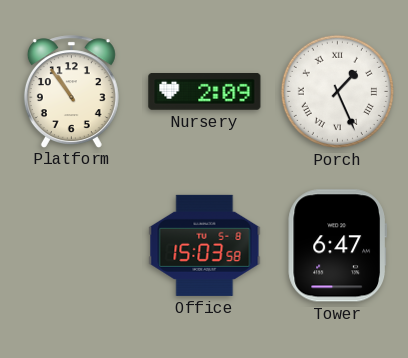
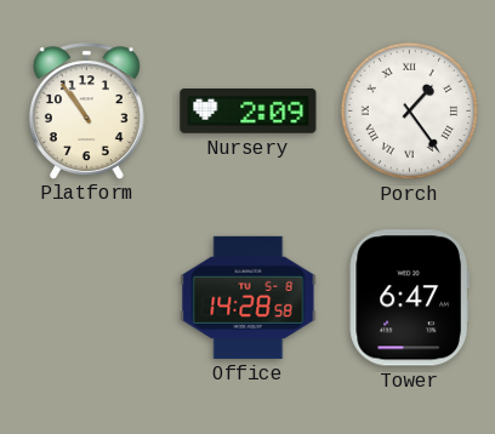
Porch: 1:26 -> 1:24
Office: 15:03 -> 14:28
